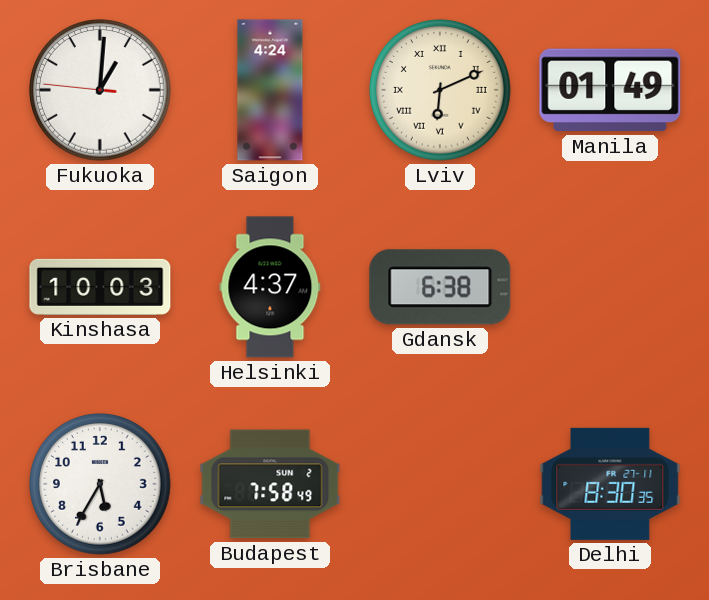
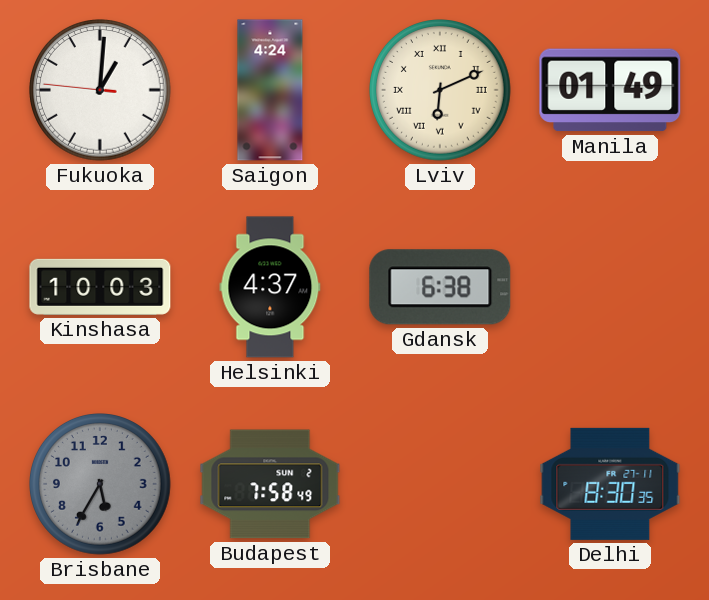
Brisbane dial: white -> grey
